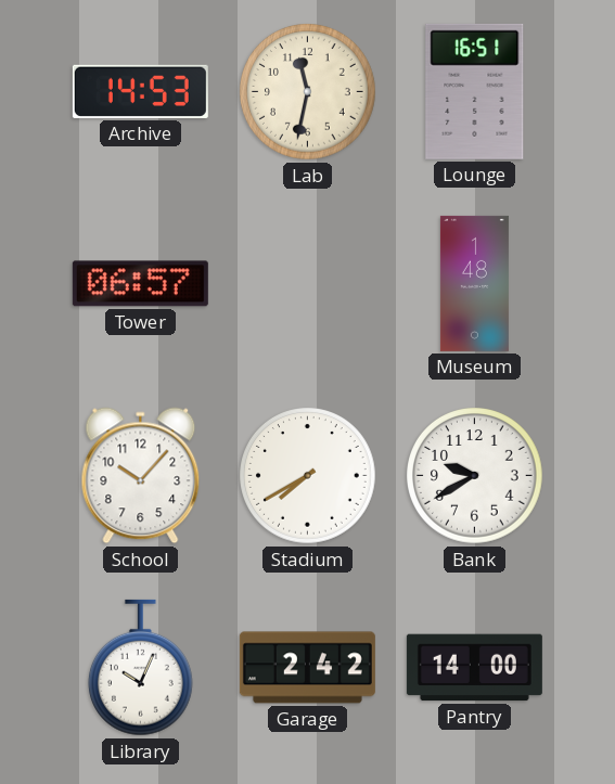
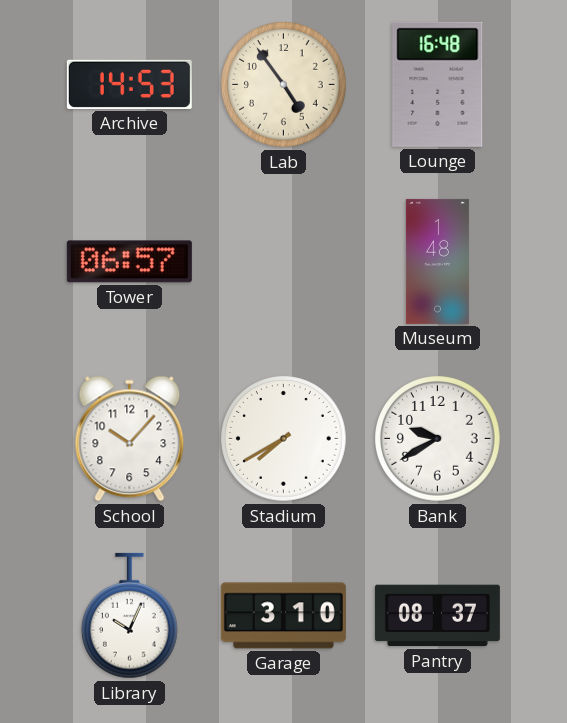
Lab: 11:32 -> 4:54
Lounge: 16:51 -> 16:48
Garage: 2:42 -> 3:10
Pantry: 14:00 -> 08:37
